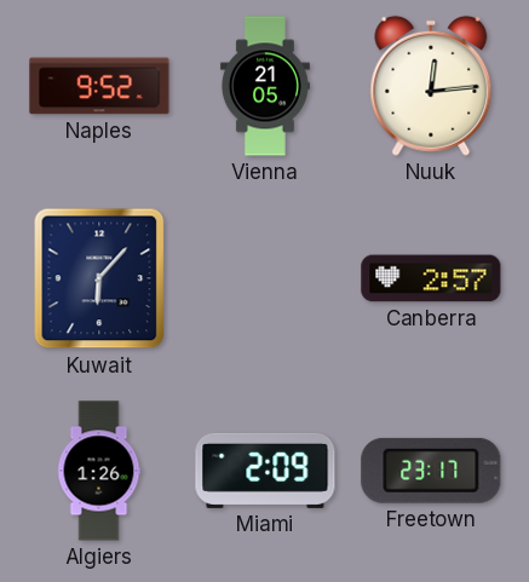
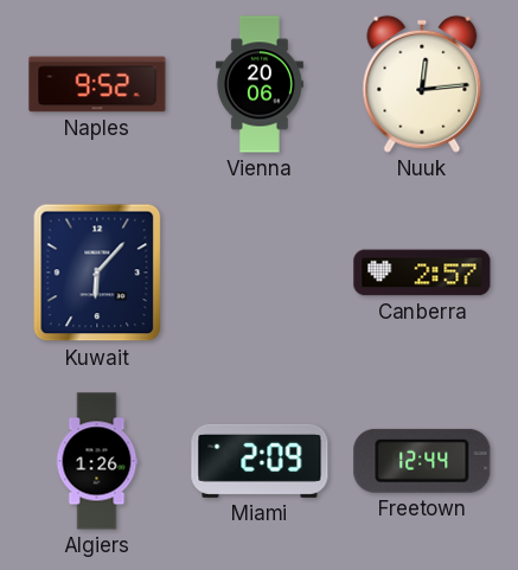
Vienna: 21:05 -> 20:06
Freetown: 23:17 -> 12:44
